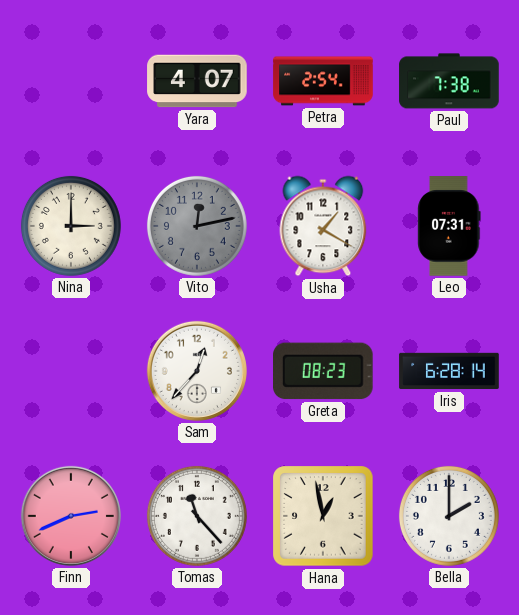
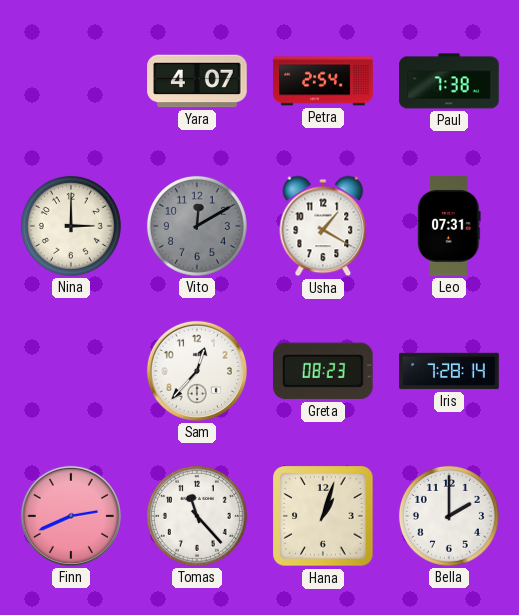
Vito: 12:13 -> 12:10
Iris: 6:28 -> 7:28
Hana: 12:58 -> 1:03
